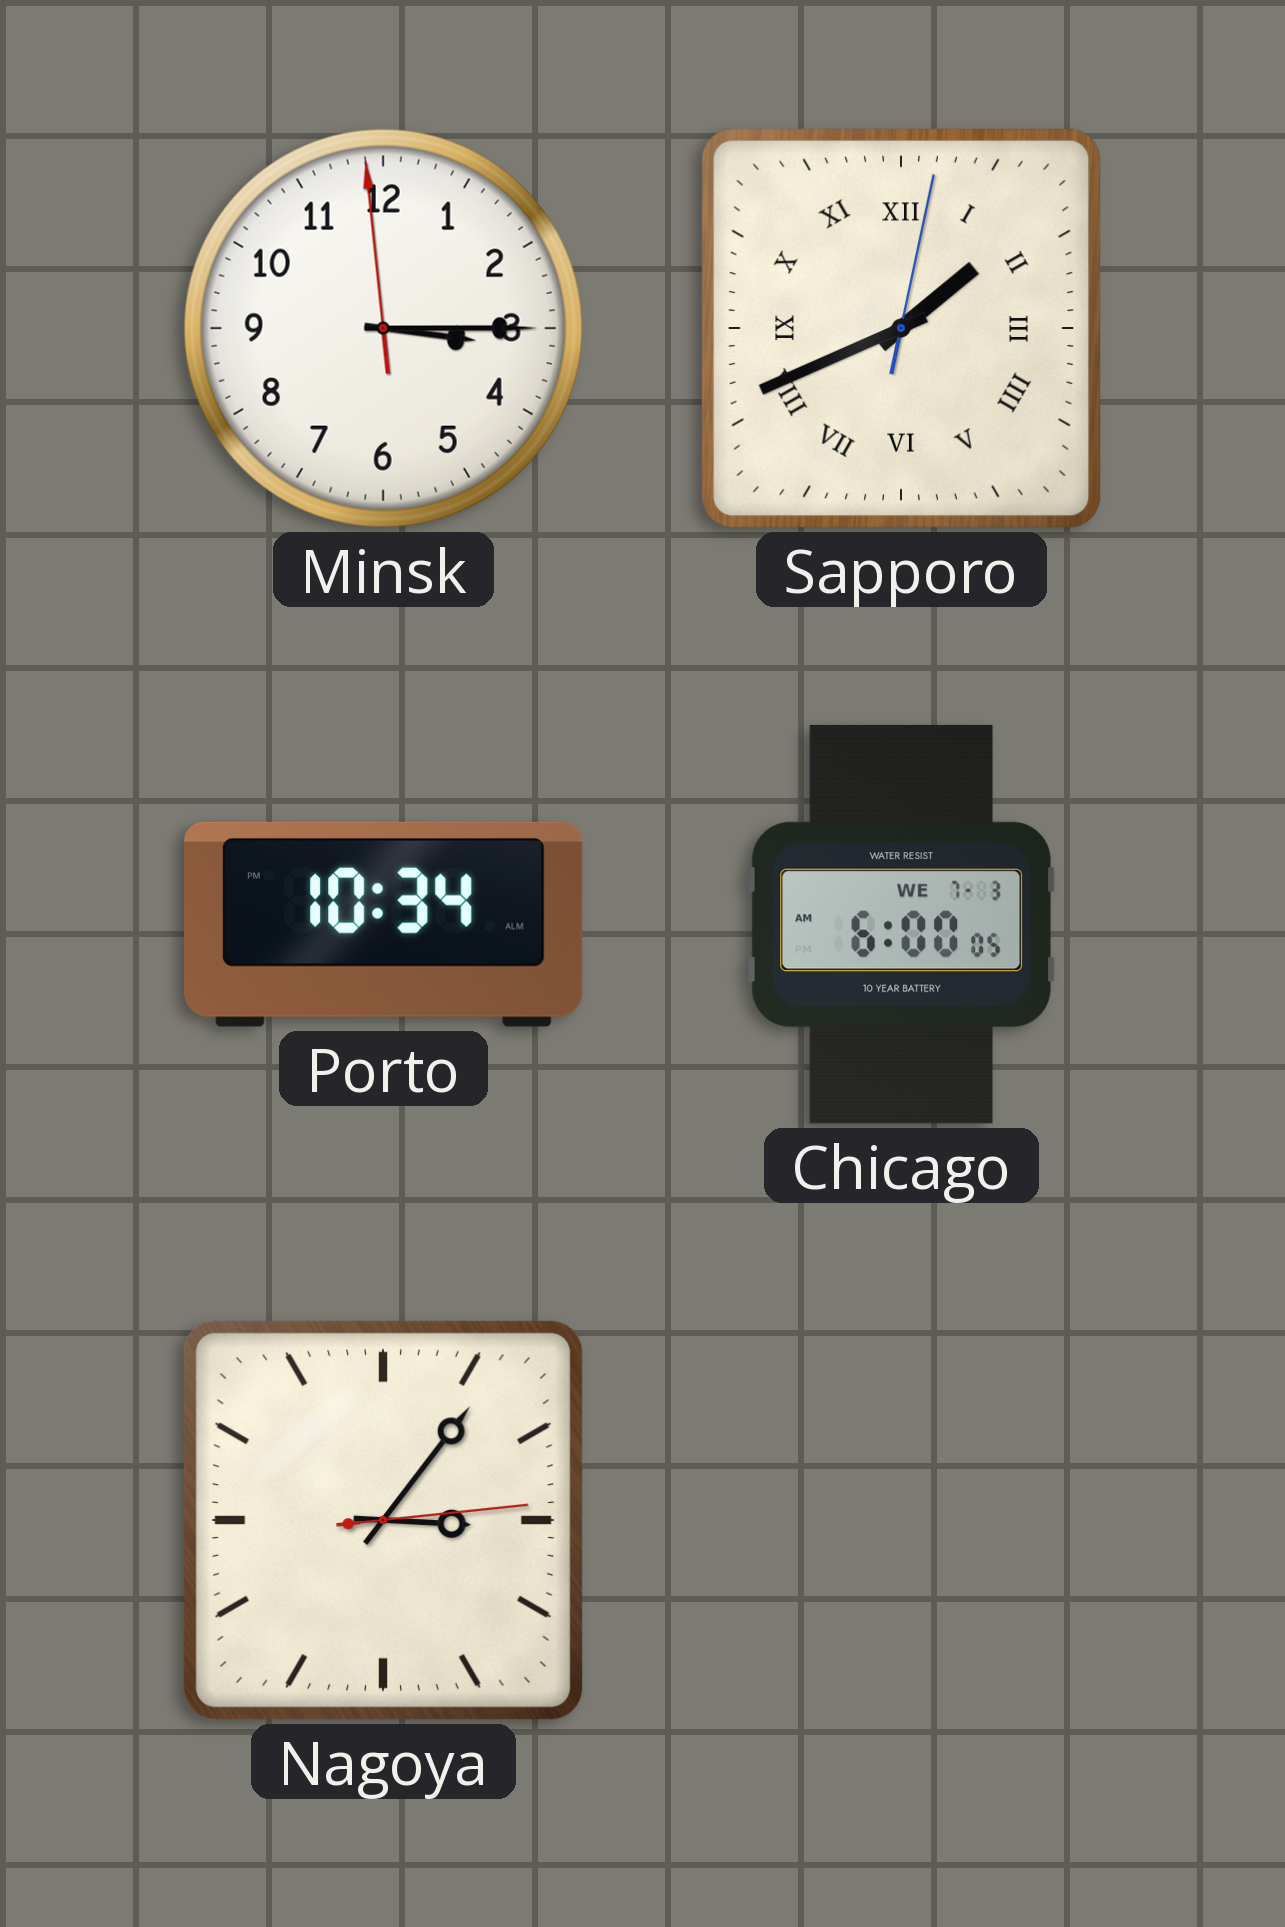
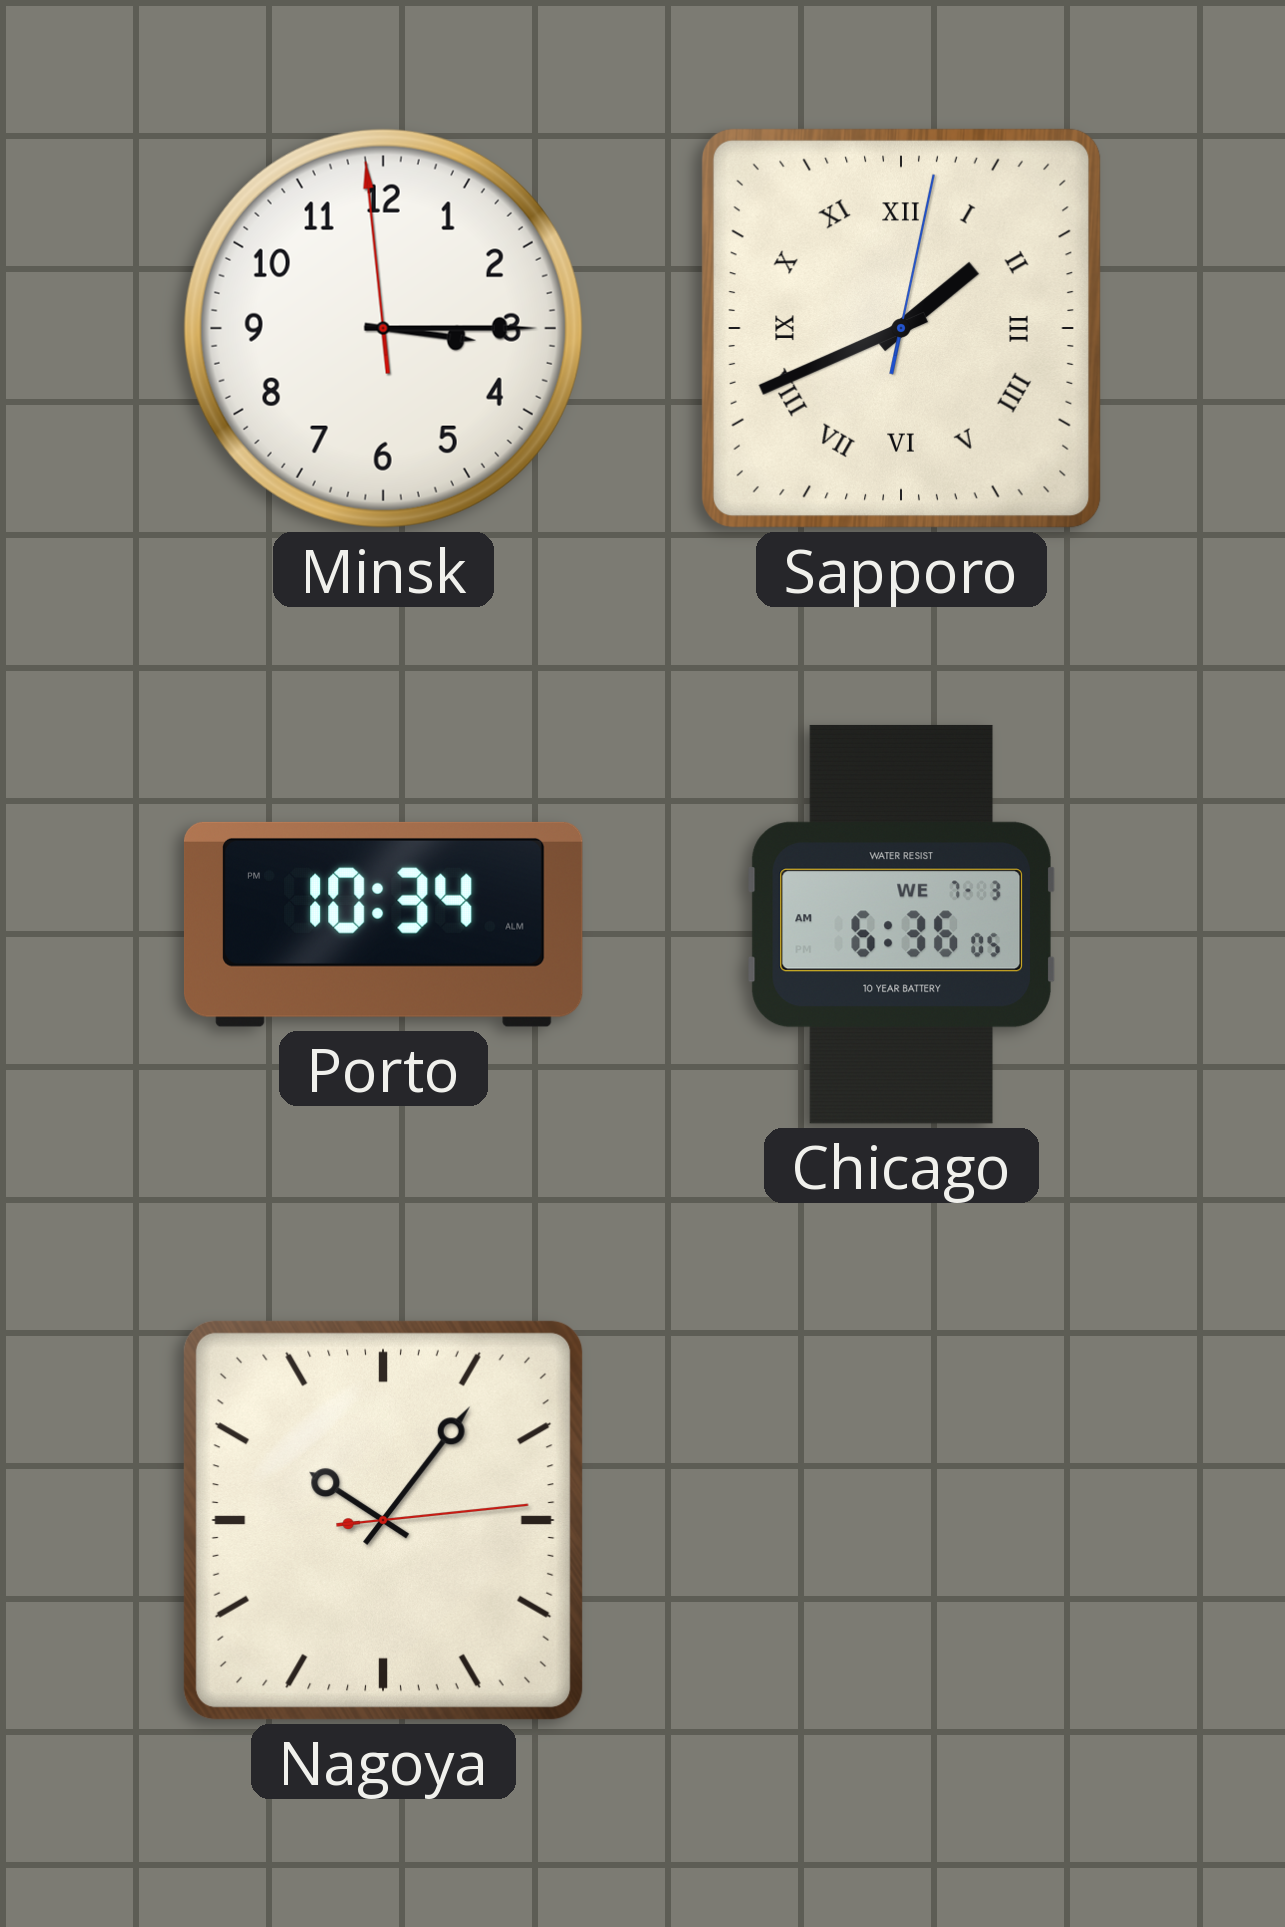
Chicago: 6:00 -> 6:36
Nagoya: 3:06 -> 10:06
